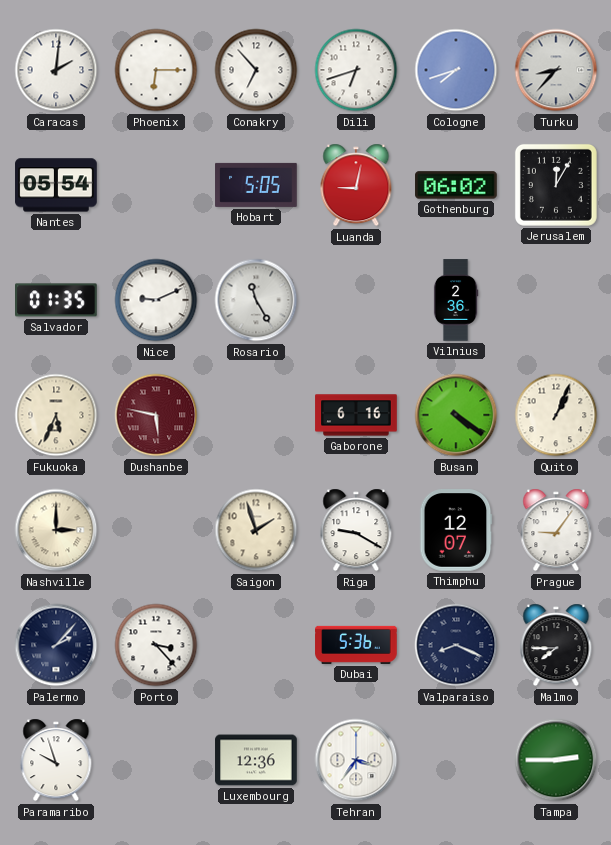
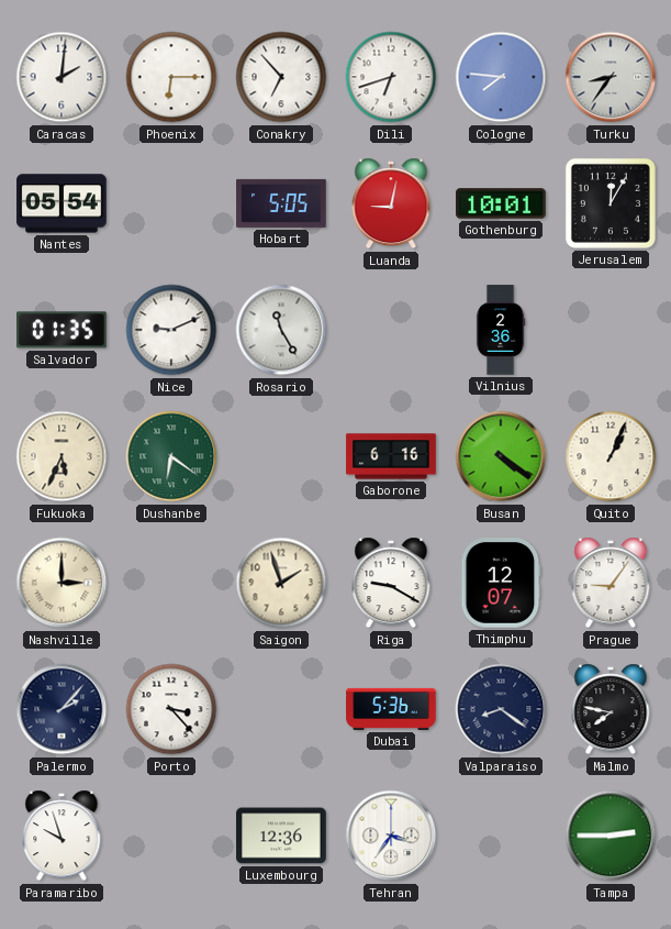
Cologne: 7:42 -> 7:46
Turku: 8:37 -> 8:36
Gothenburg: 06:02 -> 10:01
Dushanbe: 5:47 -> 6:21
Dushanbe dial: burgundy -> green
Valparaiso: 8:19 -> 8:21
Malmo: 7:45 -> 7:47
